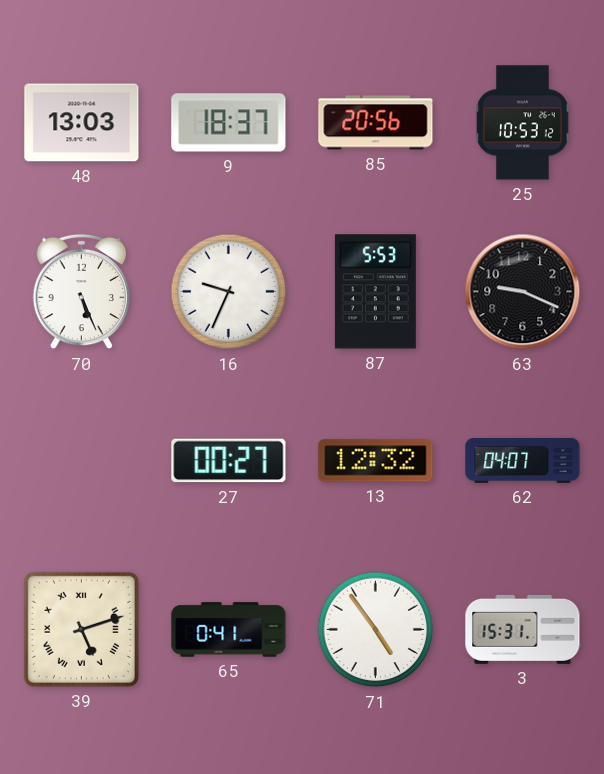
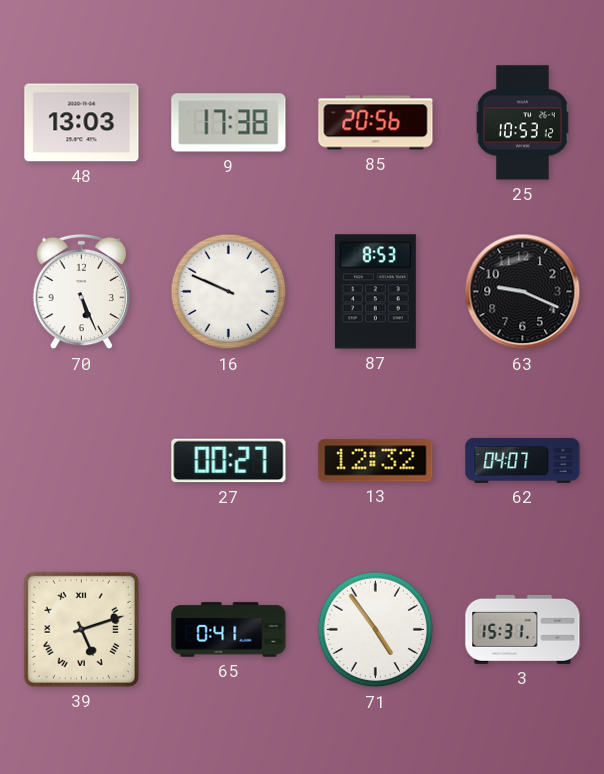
9: 18:37 -> 17:38
16: 9:34 -> 9:49
87: 5:53 -> 8:53
